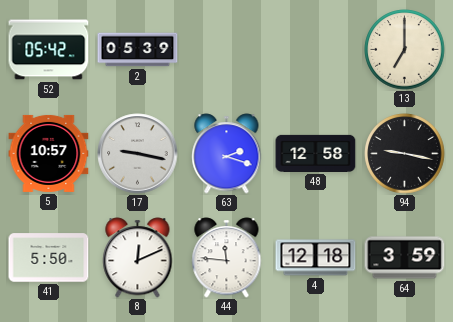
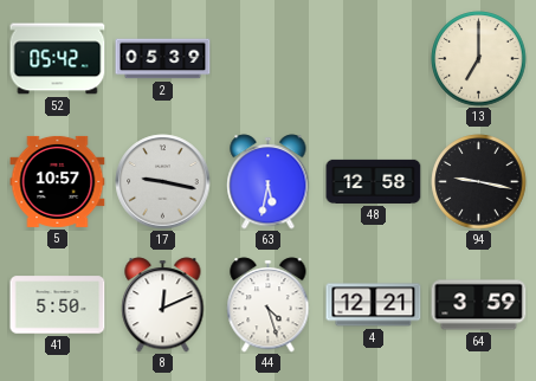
63: 2:18 -> 5:32
44: 11:46 -> 4:27
4: 12:18 -> 12:21
